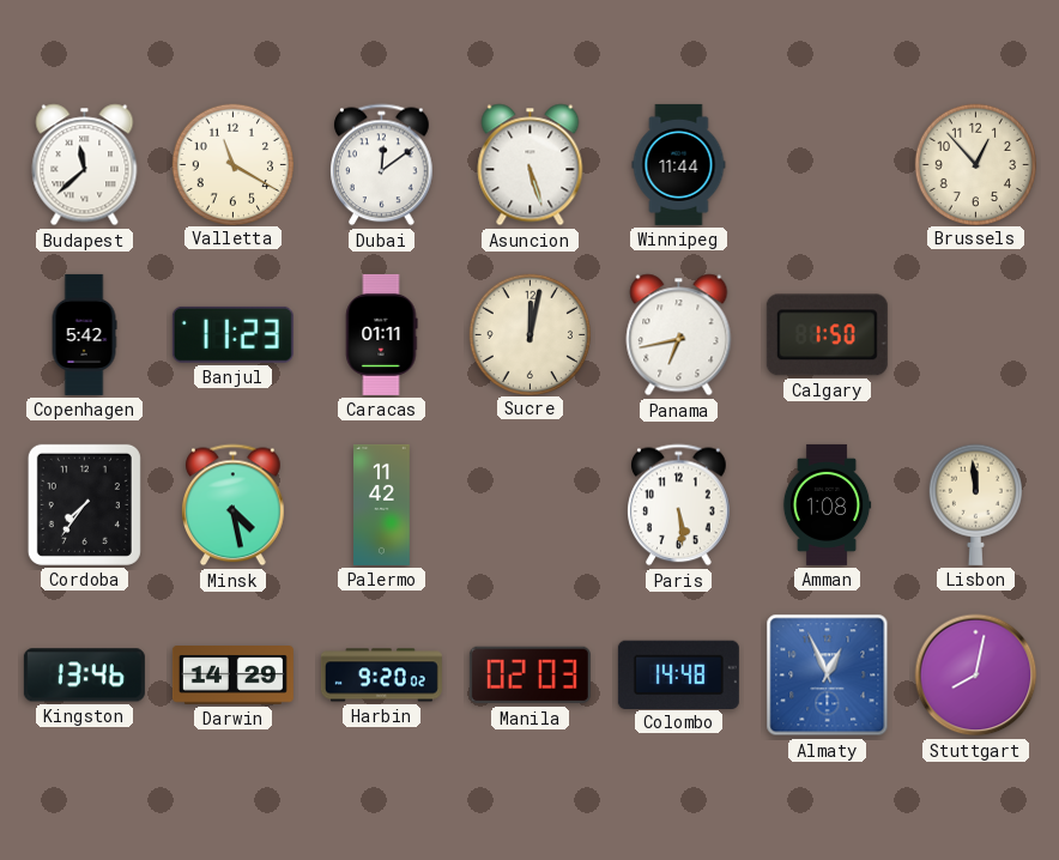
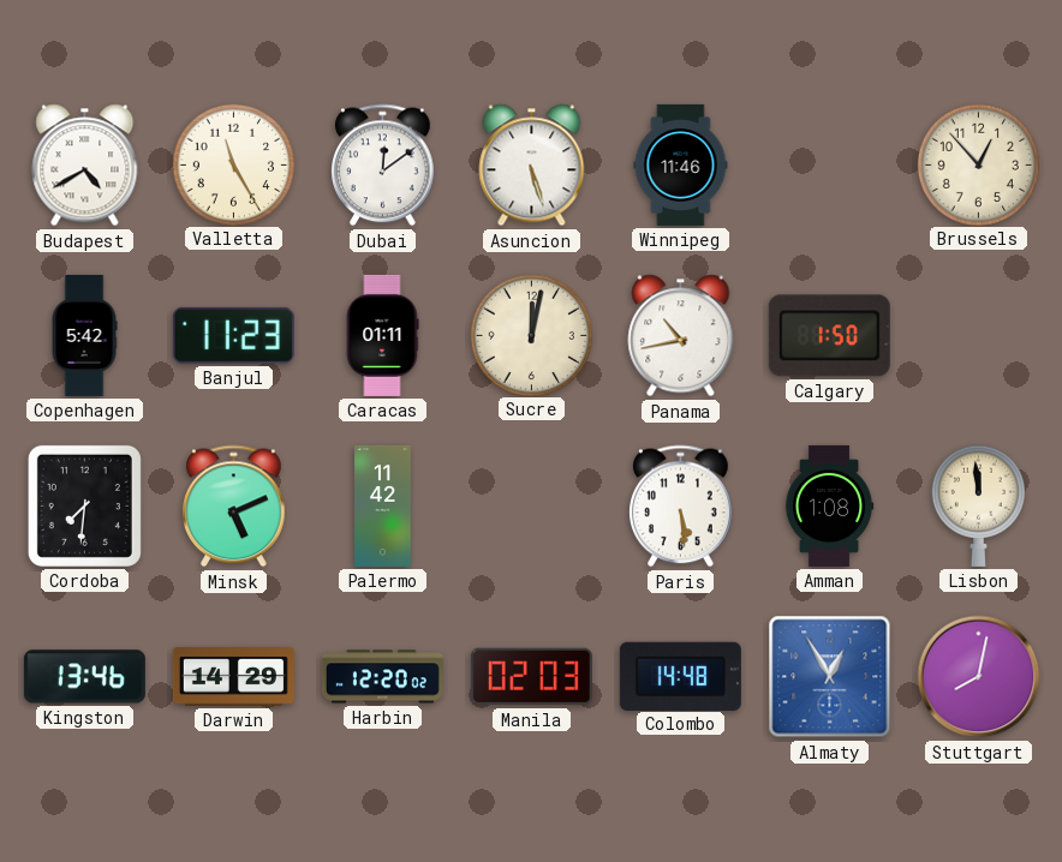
Budapest: 11:38 -> 4:40
Valletta: 11:20 -> 11:25
Winnipeg: 11:44 -> 11:46
Panama: 6:43 -> 10:43
Cordoba: 7:36 -> 7:31
Minsk: 4:28 -> 5:11
Harbin: 9:20 -> 12:20
Almaty: 12:56 -> 12:55
